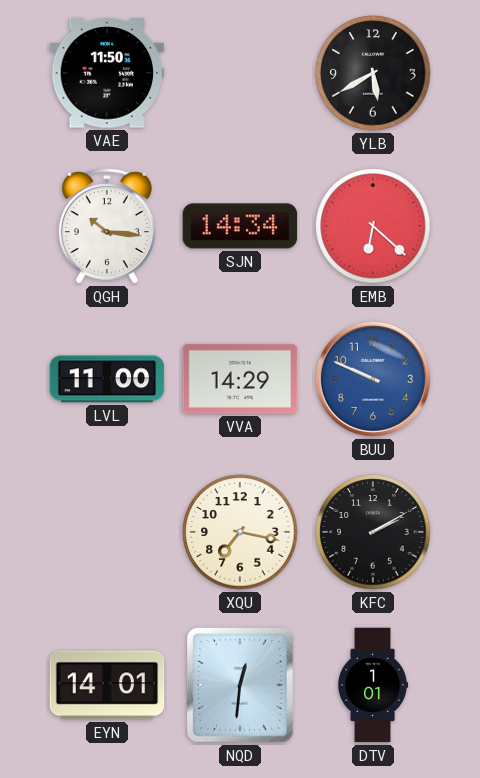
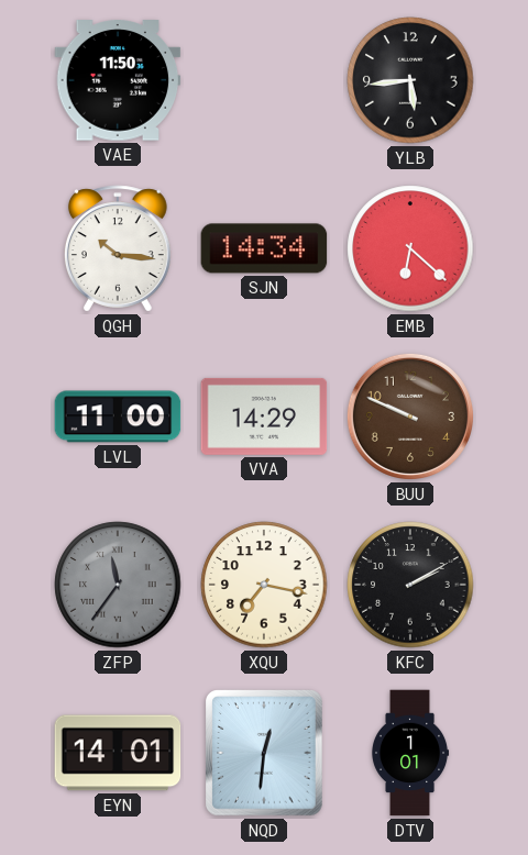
YLB: 5:40 -> 5:44
BUU dial: blue -> brown
ZFP: none -> 11:36
